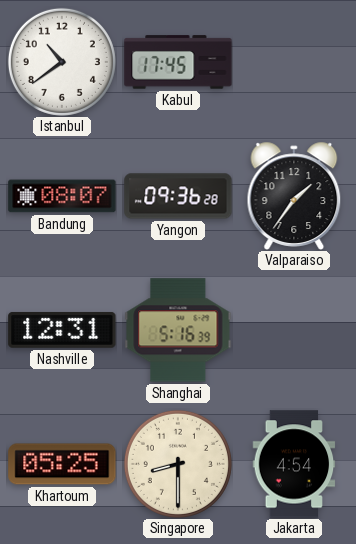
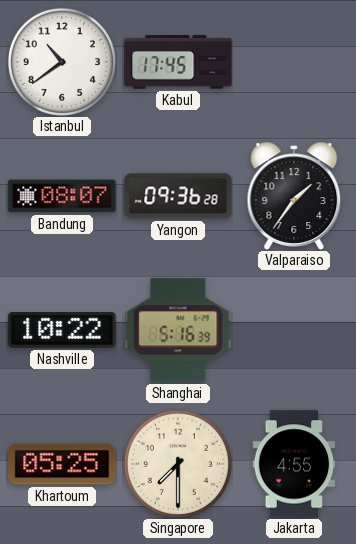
Nashville: 12:31 -> 10:22
Singapore: 8:30 -> 7:30
Jakarta: 4:54 -> 4:55
